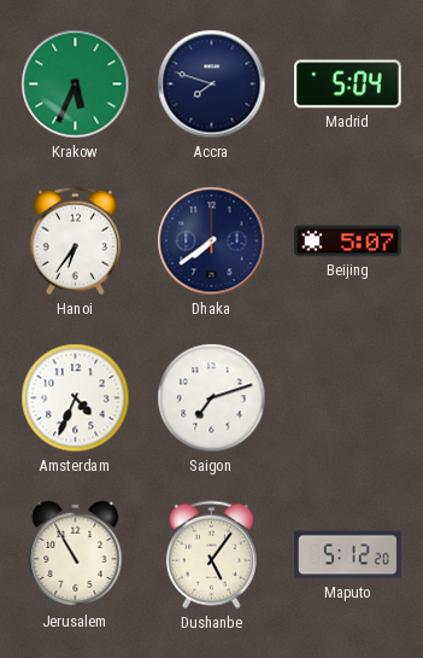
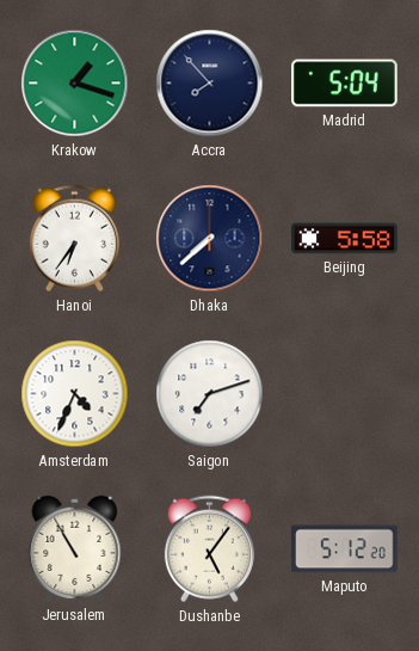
Krakow: 5:34 -> 1:18
Accra: 7:48 -> 7:53
Dhaka: 7:39 -> 7:38
Beijing: 5:07 -> 5:58
